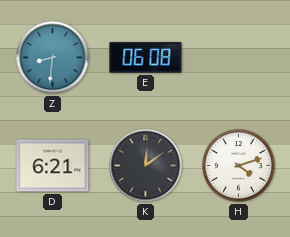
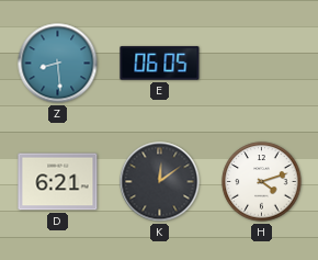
Z: 8:31 -> 8:29
E: 06:08 -> 06:05
